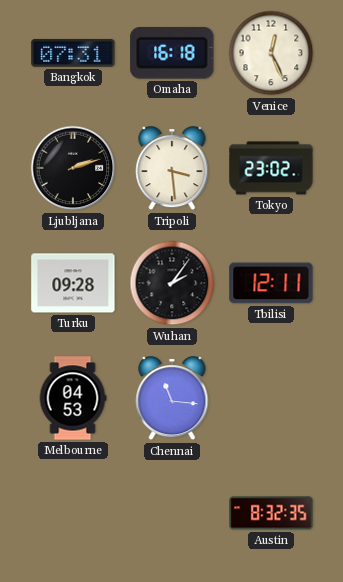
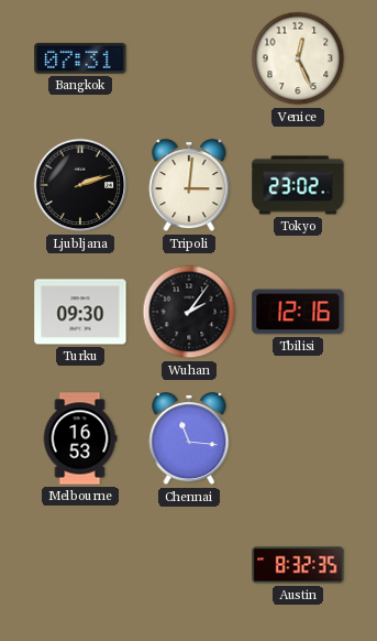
Omaha: 16:18 -> none
Tripoli: 3:29 -> 3:01
Turku: 09:28 -> 09:30
Tbilisi: 12:11 -> 12:16
Melbourne: 04:53 -> 16:53
